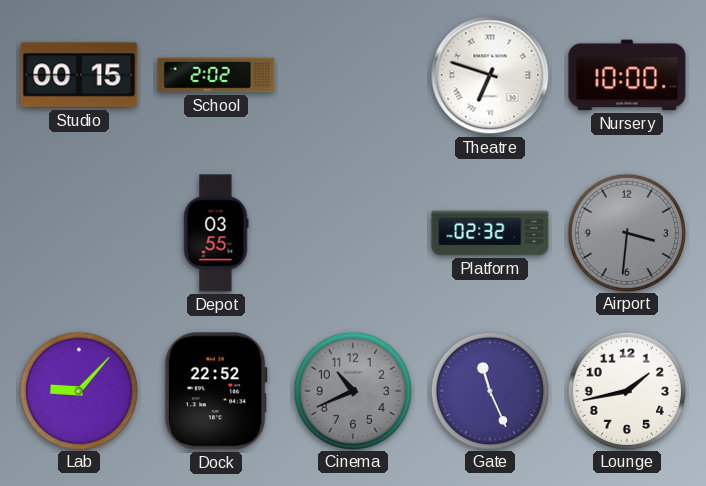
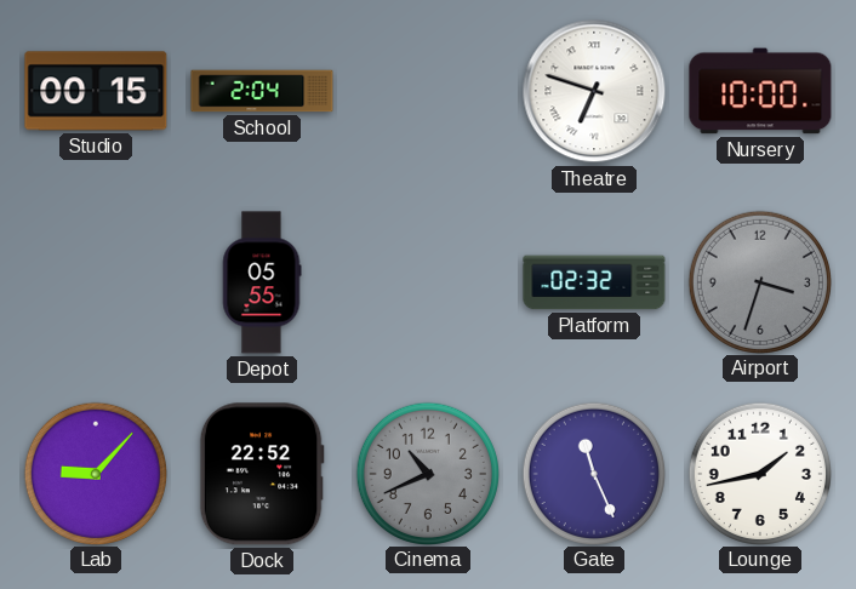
School: 2:02 -> 2:04
Depot: 03:55 -> 05:55
Airport: 3:31 -> 3:33
